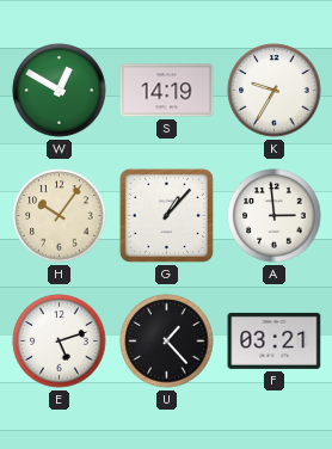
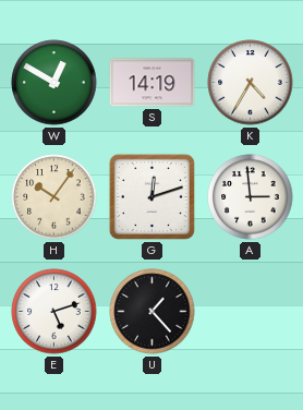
K: 9:35 -> 4:35
G: 1:07 -> 12:12
F: 03:21 -> none
